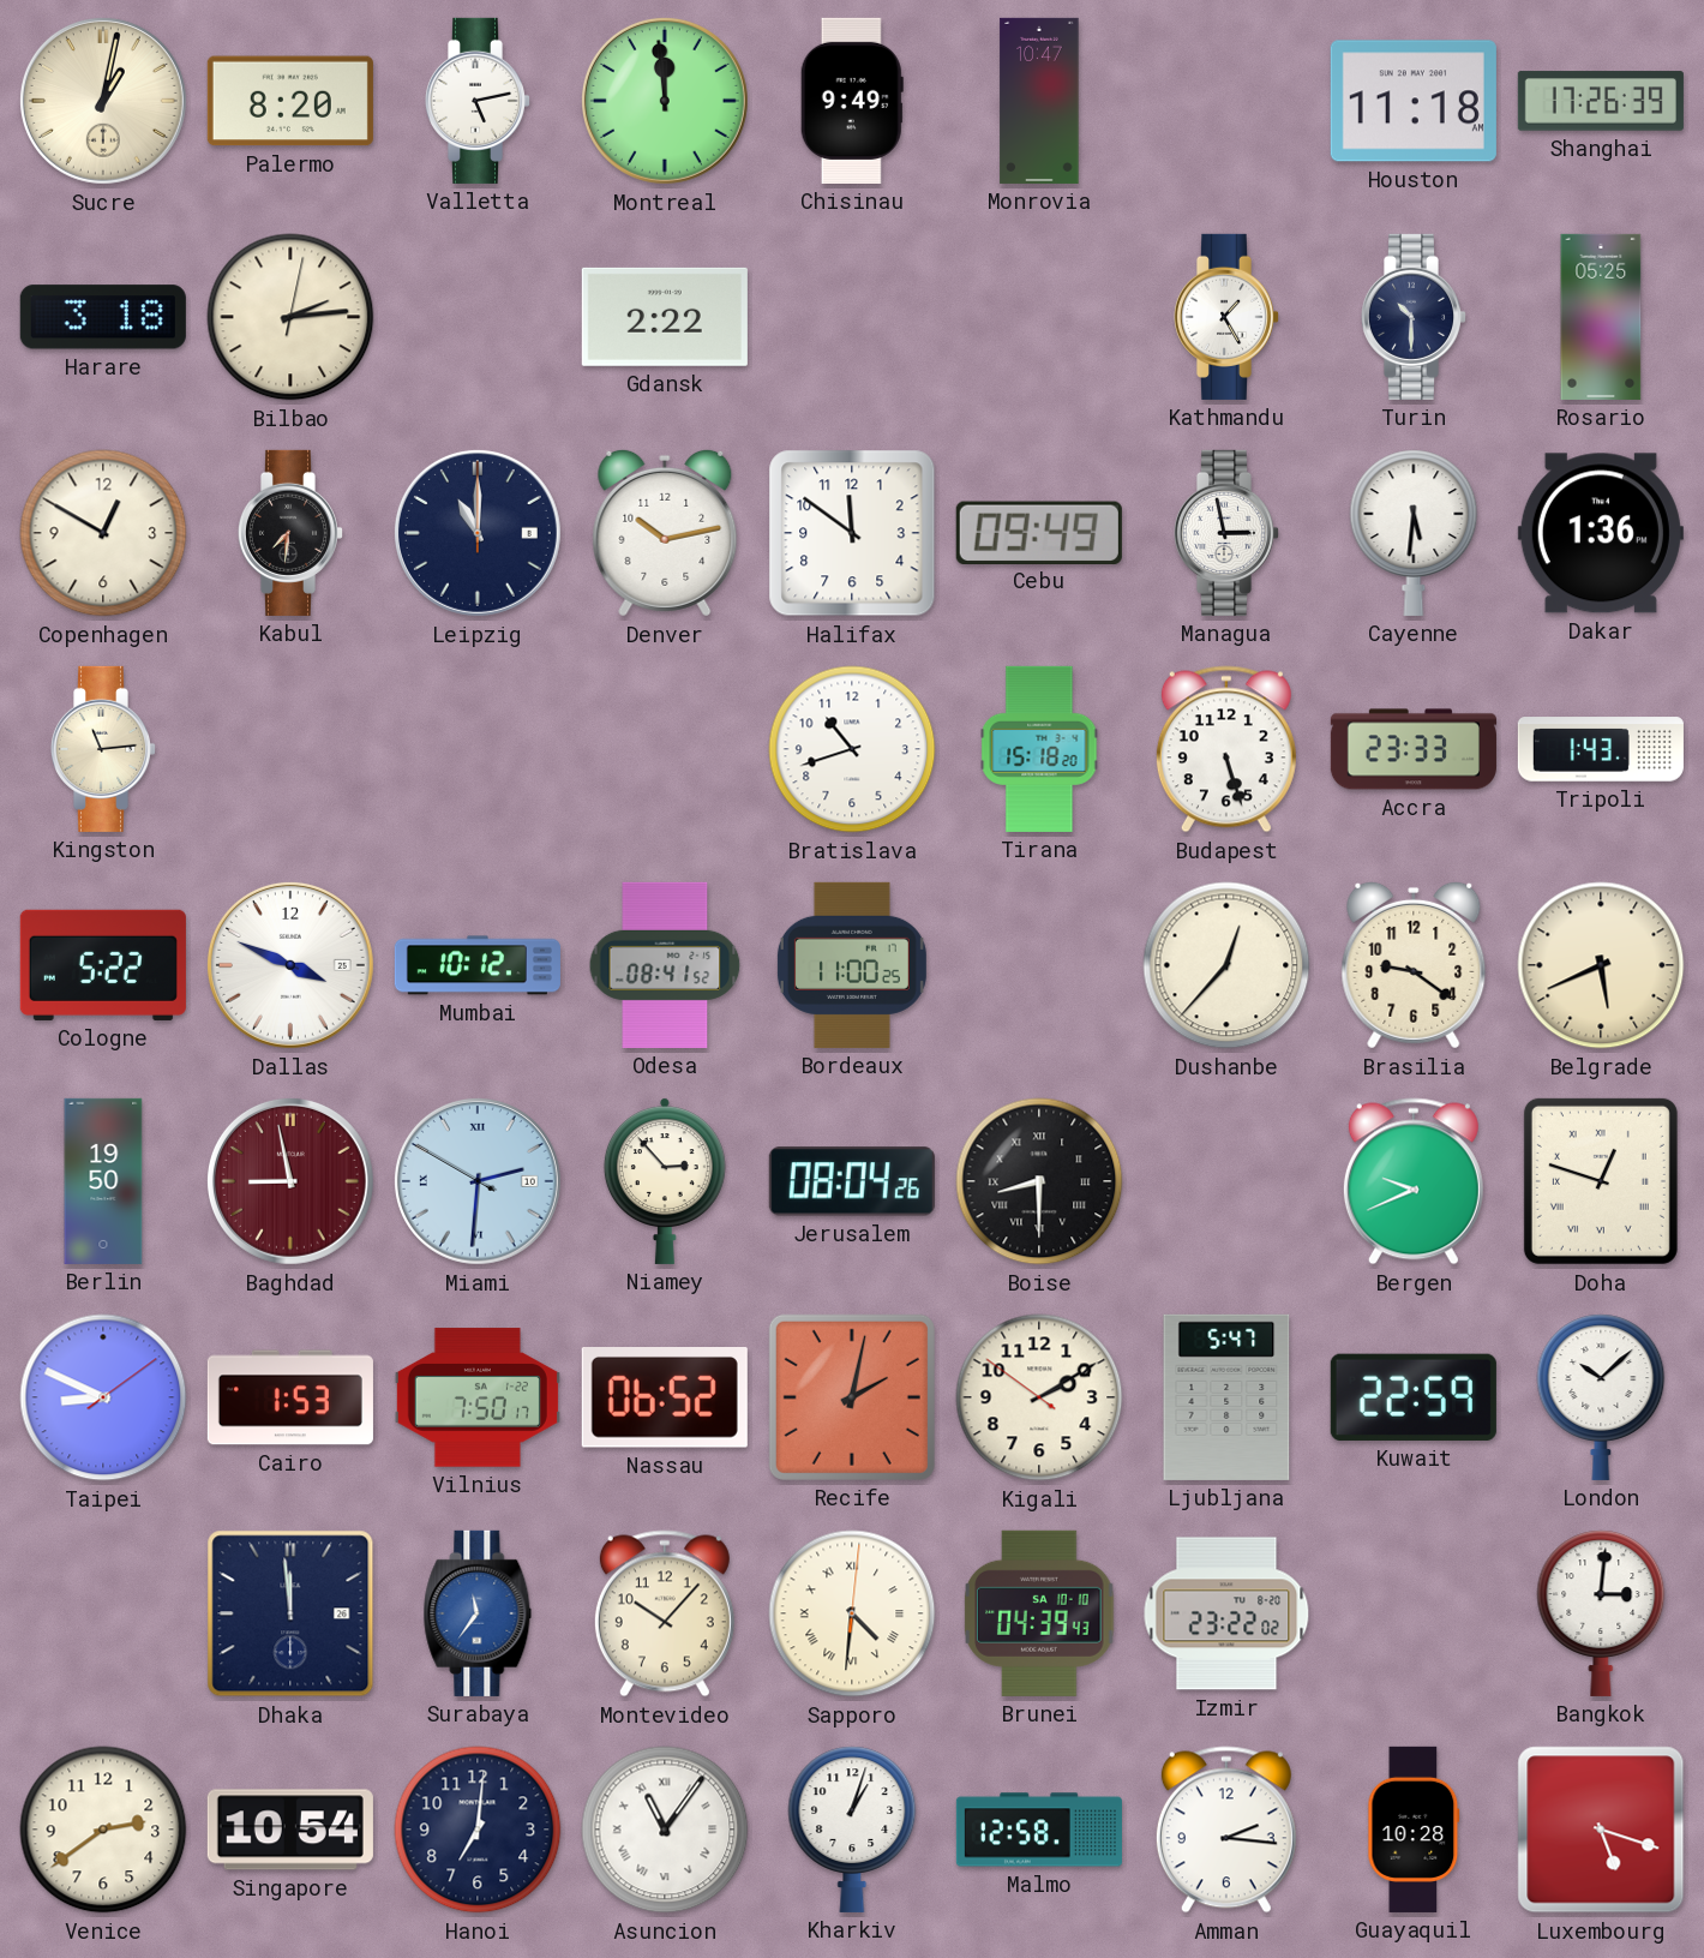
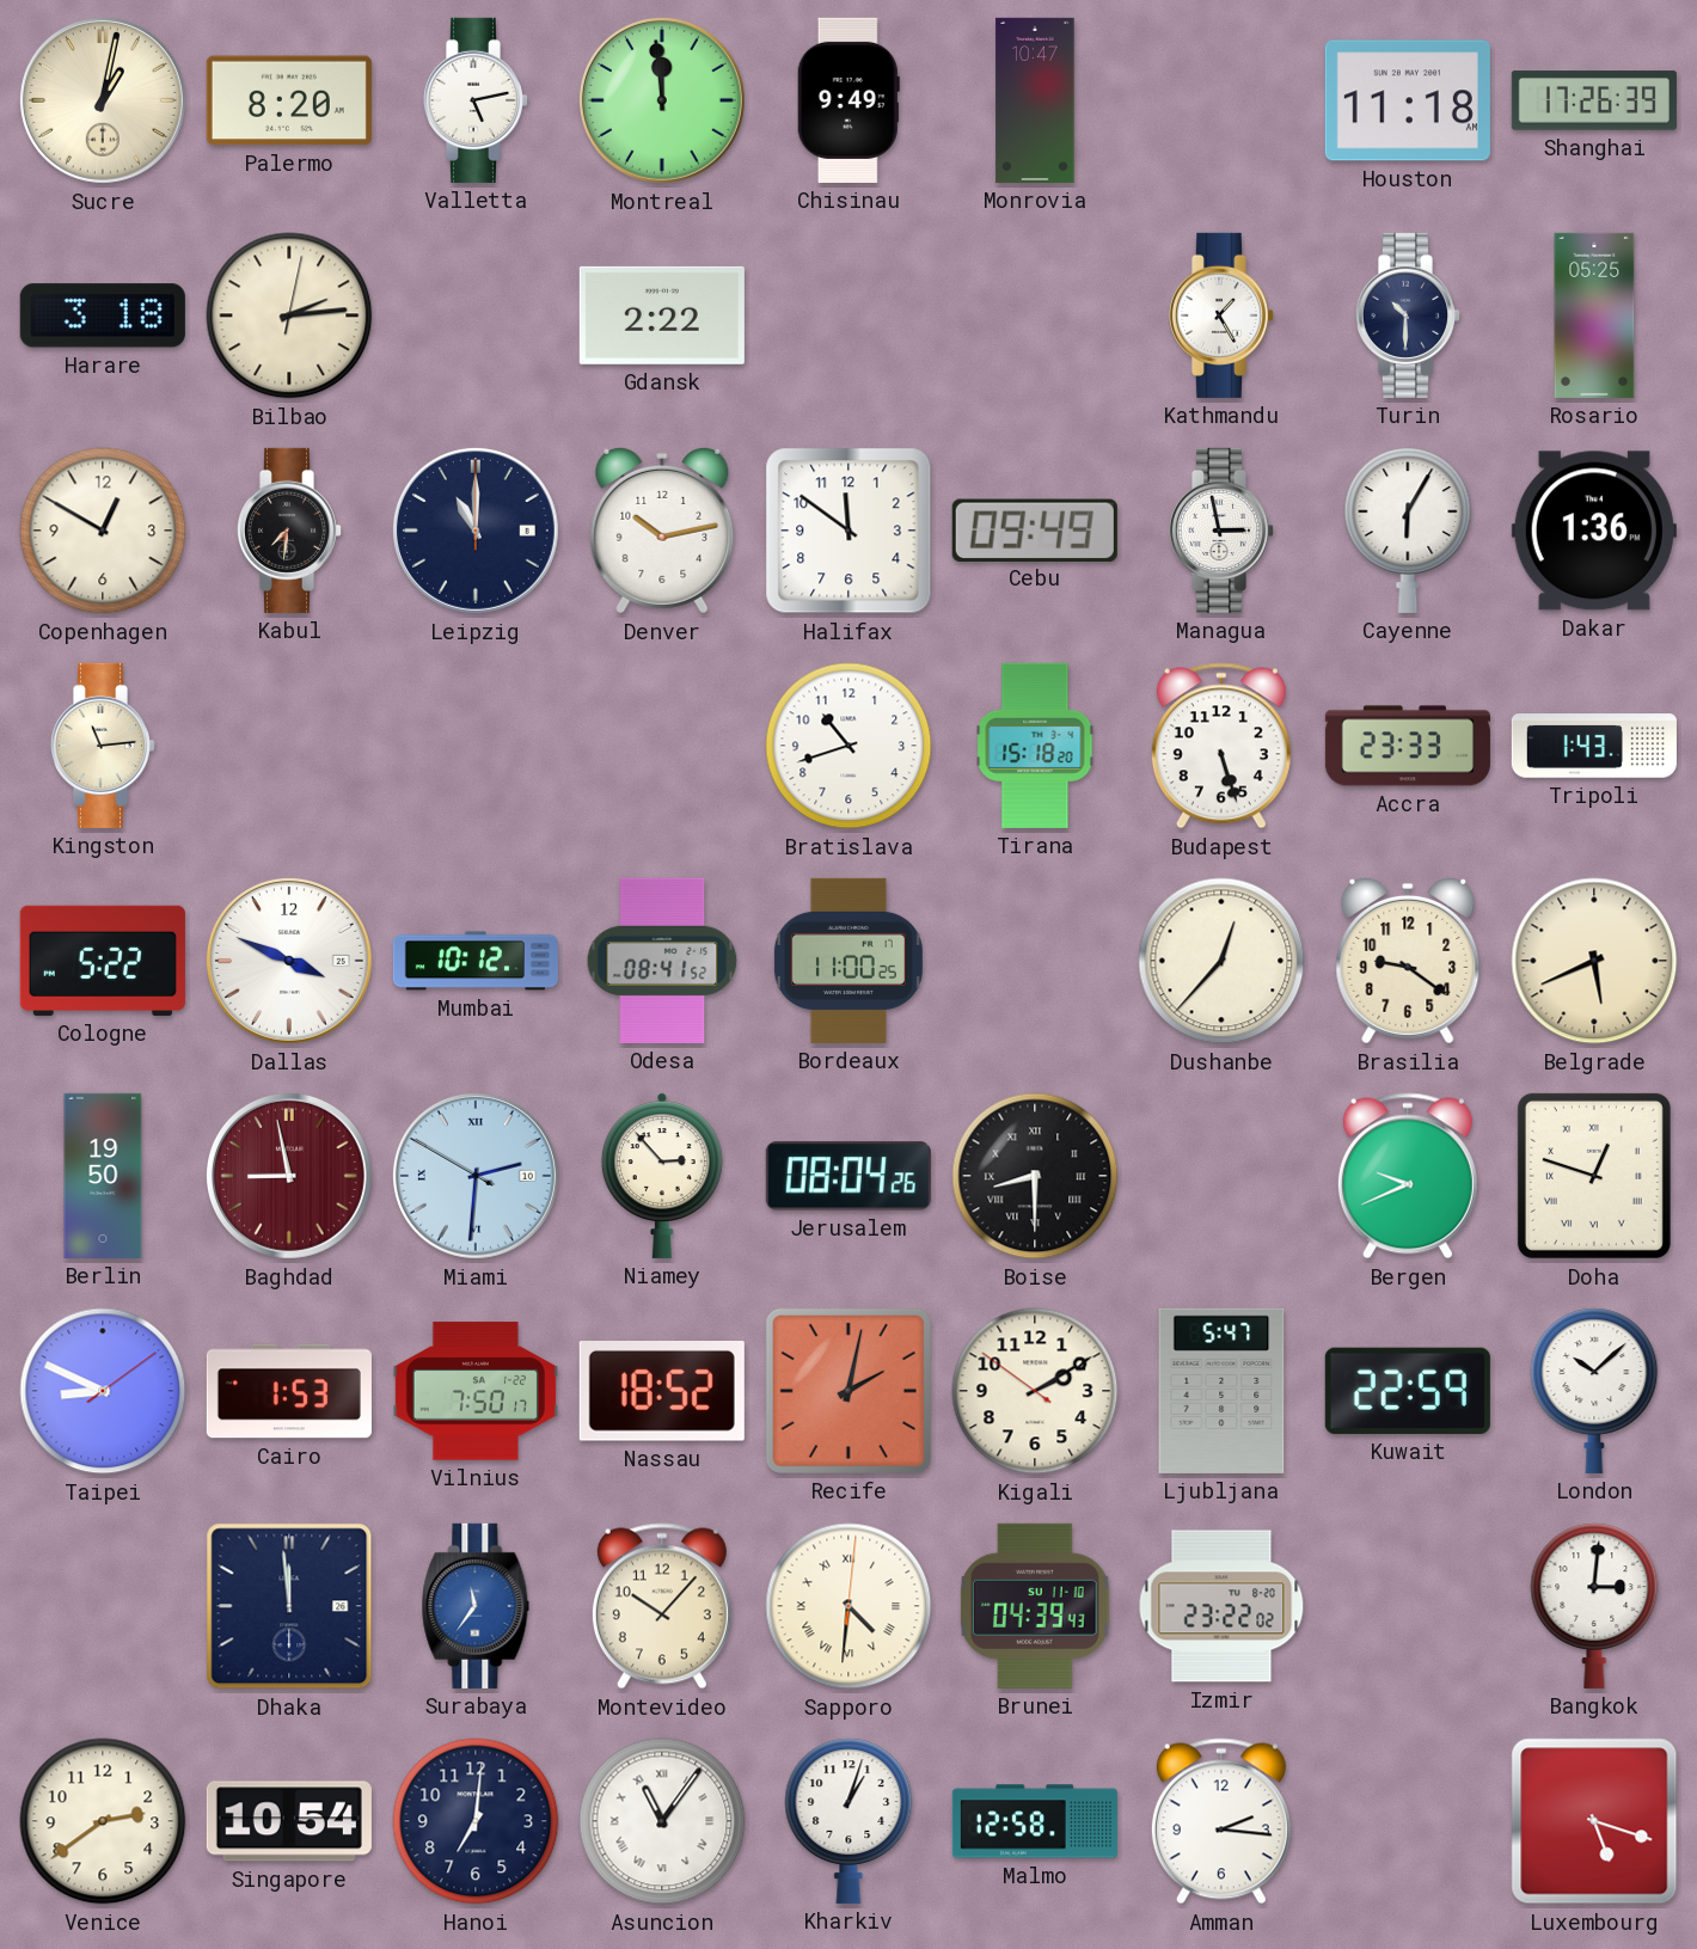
Cayenne: 5:31 -> 6:05
Nassau: 06:52 -> 18:52
Brunei date: SA 10-10 -> SU 11-10
Guayaquil: 10:28 -> none
